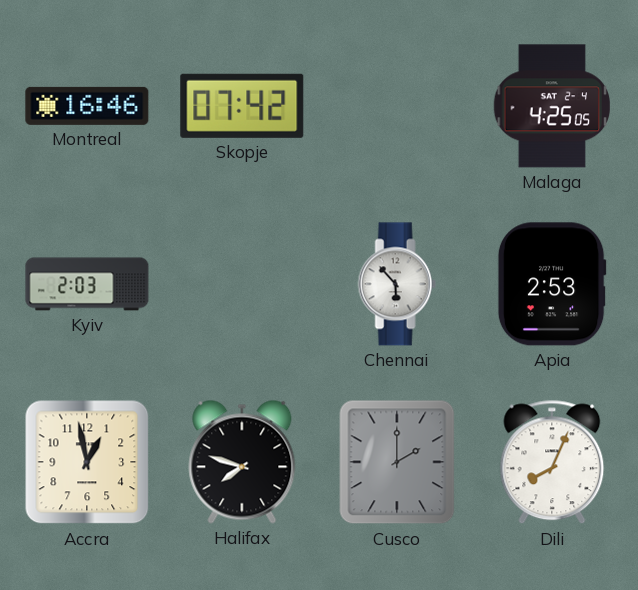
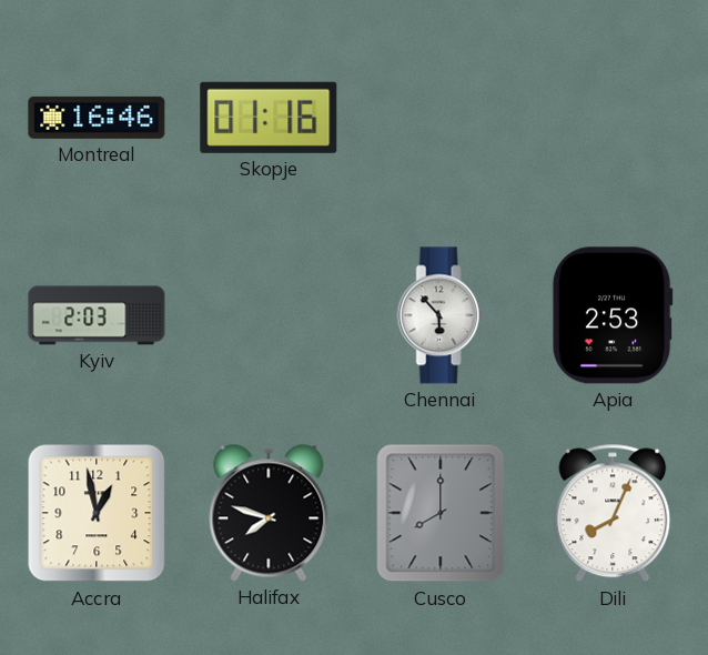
Skopje: 07:42 -> 01:16
Malaga: 4:25 -> none
Cusco: 2:00 -> 8:00
